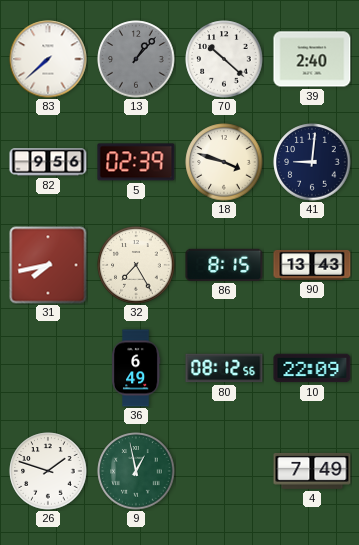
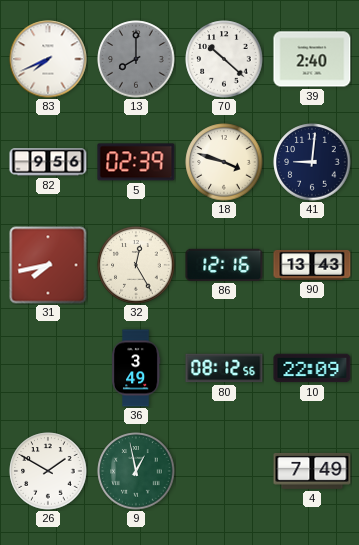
83: 7:38 -> 7:41
13: 1:07 -> 8:00
32: 7:25 -> 12:25
86: 8:15 -> 12:16
36: 6:49 -> 3:49
26: 1:48 -> 1:50
